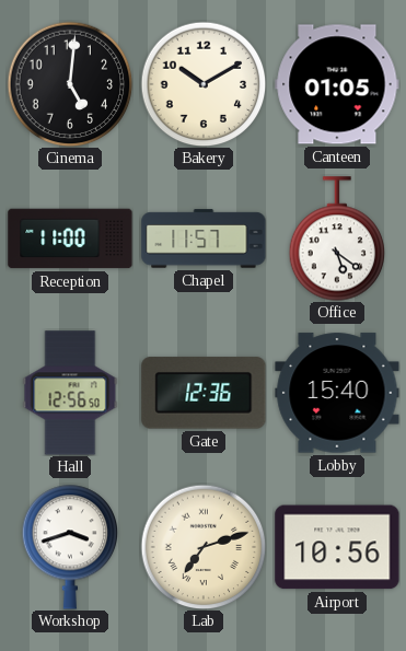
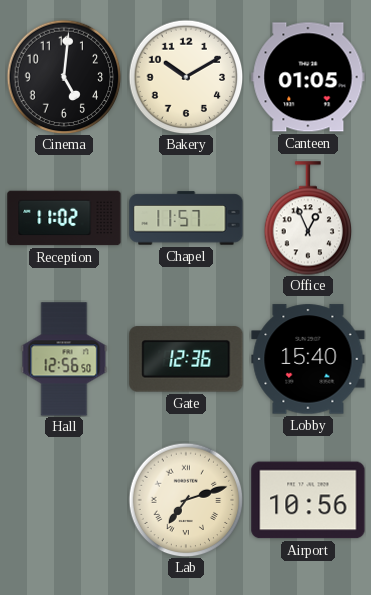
Reception: 11:00 -> 11:02
Office: 5:21 -> 12:56
Workshop: 3:42 -> none
